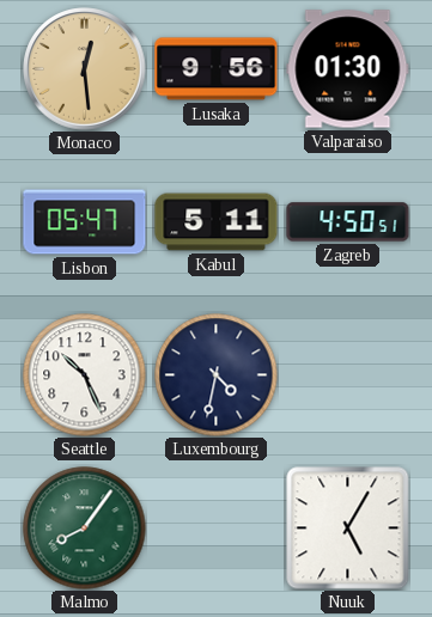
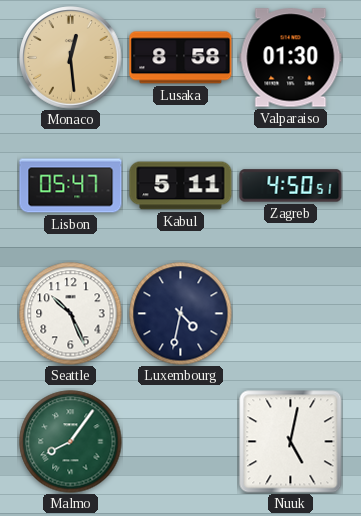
Lusaka: 9:56 -> 8:58
Nuuk: 5:05 -> 5:02
